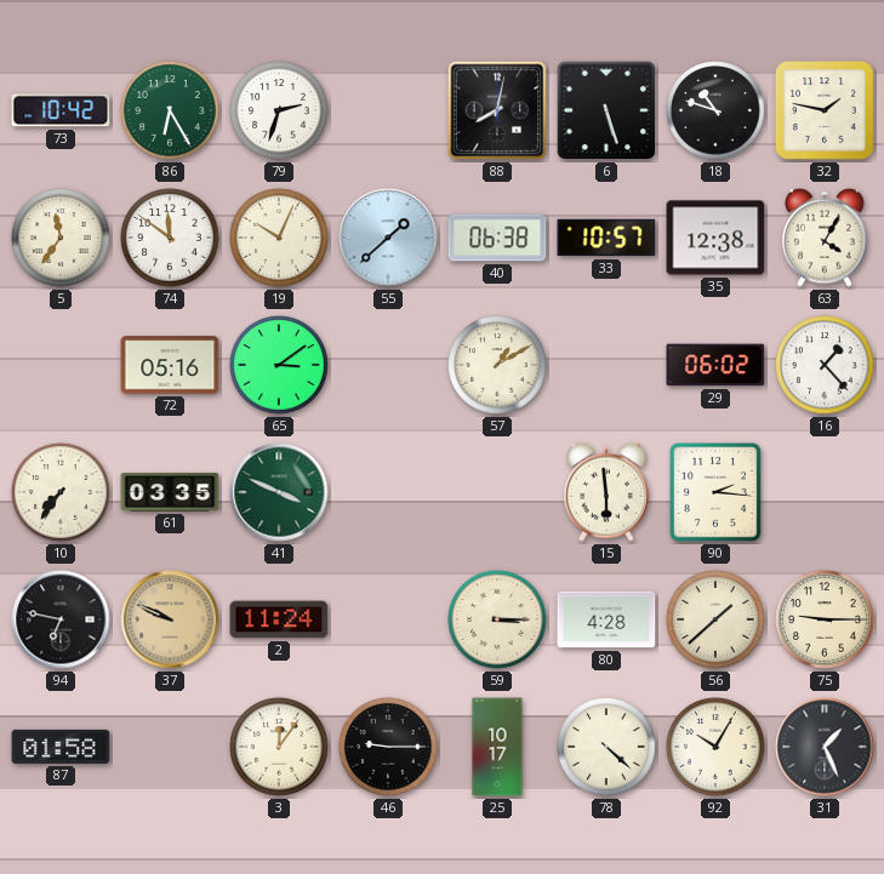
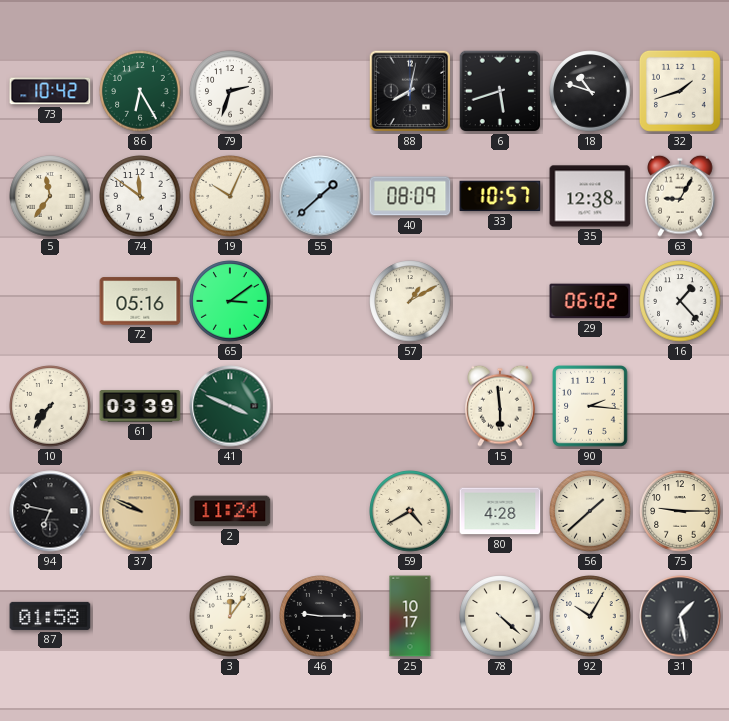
6: 5:27 -> 5:42
32: 1:47 -> 1:42
40: 06:38 -> 08:09
63: 4:05 -> 9:05
61: 03:35 -> 03:39
59: 3:15 -> 4:40
31: 1:26 -> 1:28
